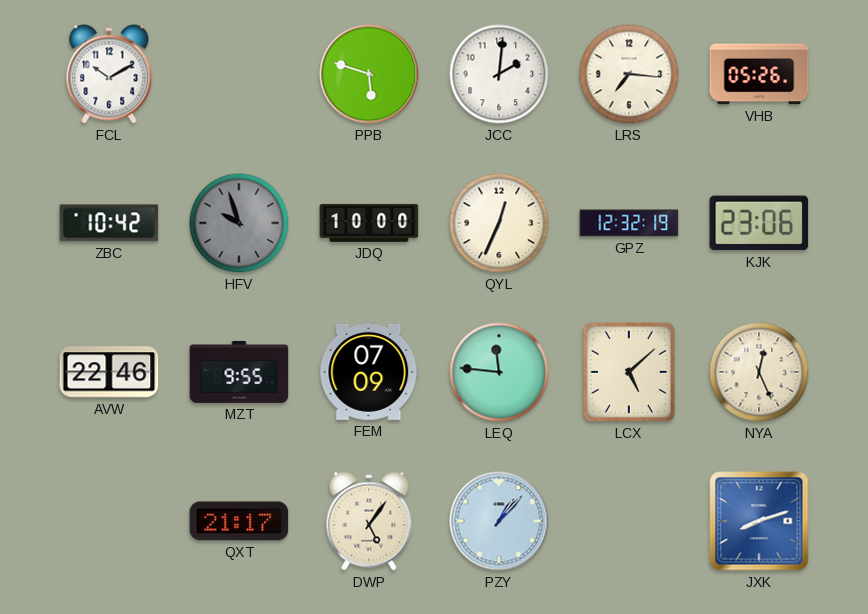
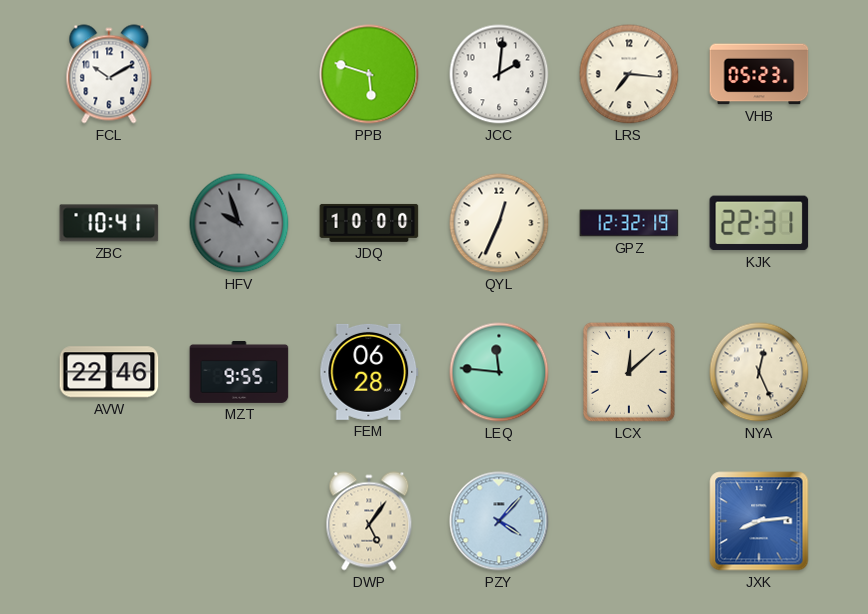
VHB: 05:26 -> 05:23
ZBC: 10:42 -> 10:41
KJK: 23:06 -> 22:31
FEM: 07:09 -> 06:28
LCX: 5:08 -> 12:08
QXT: 21:17 -> none
PZY: 1:07 -> 4:07
JXK: 8:12 -> 8:14
